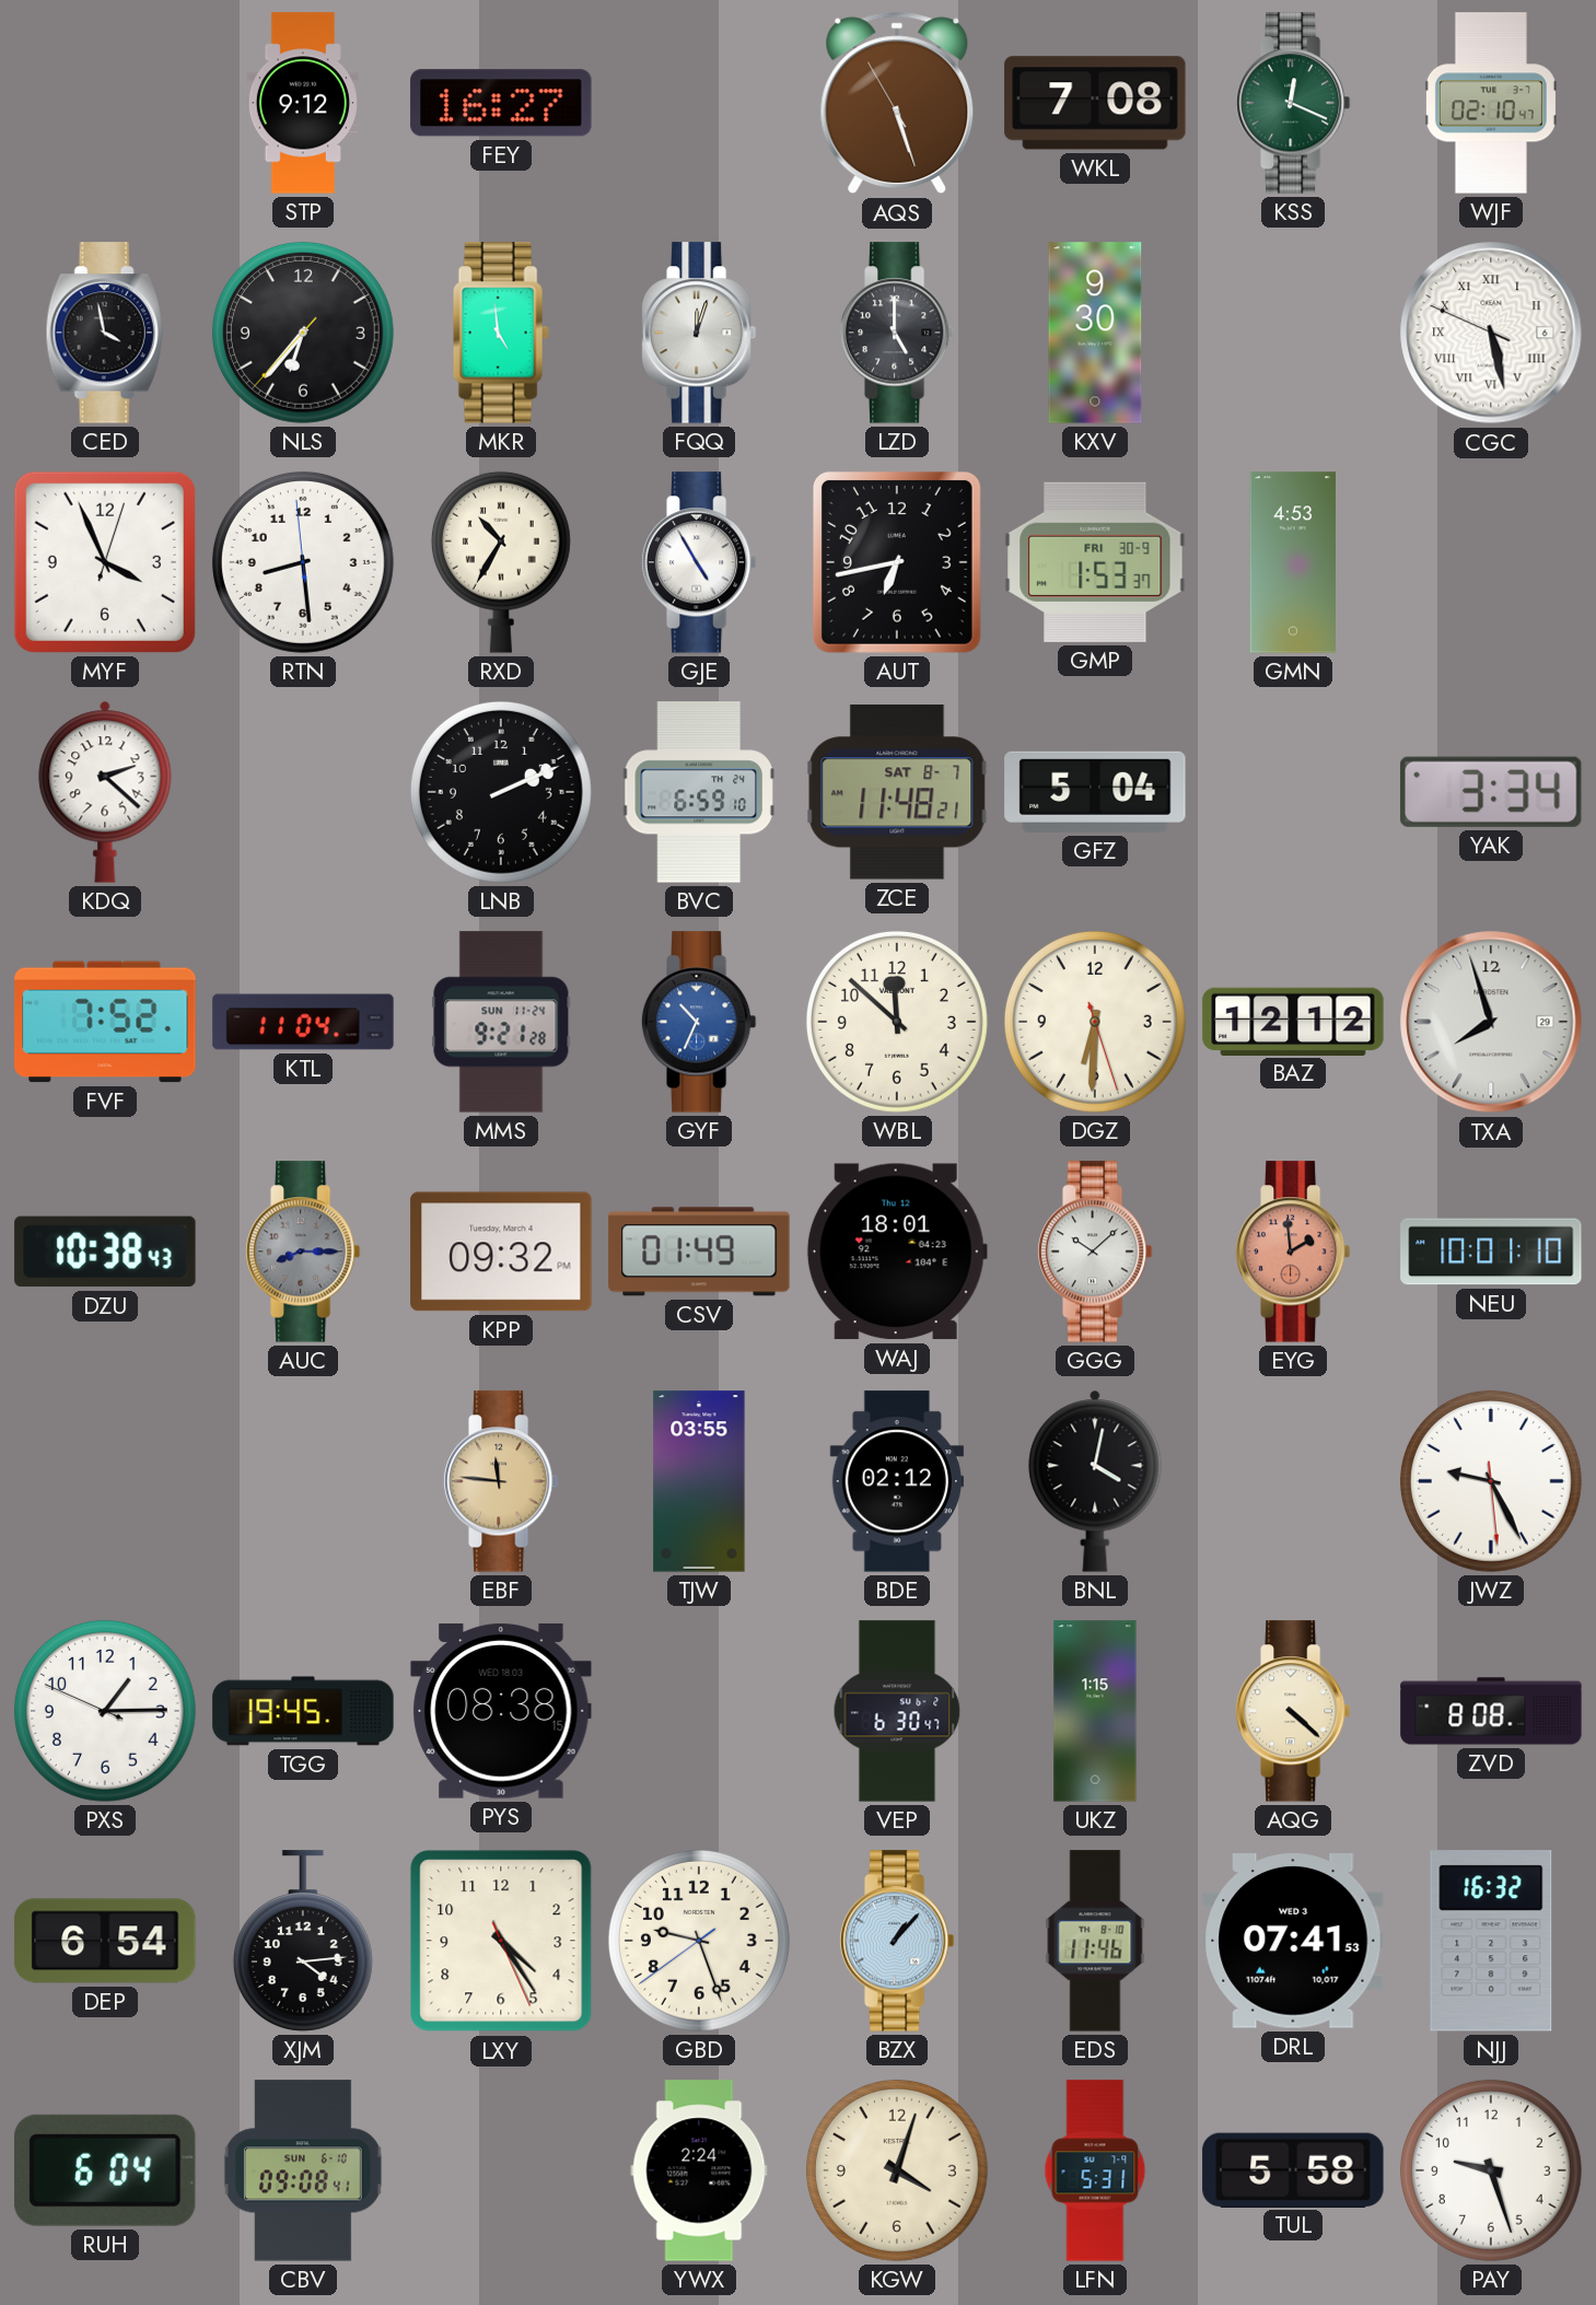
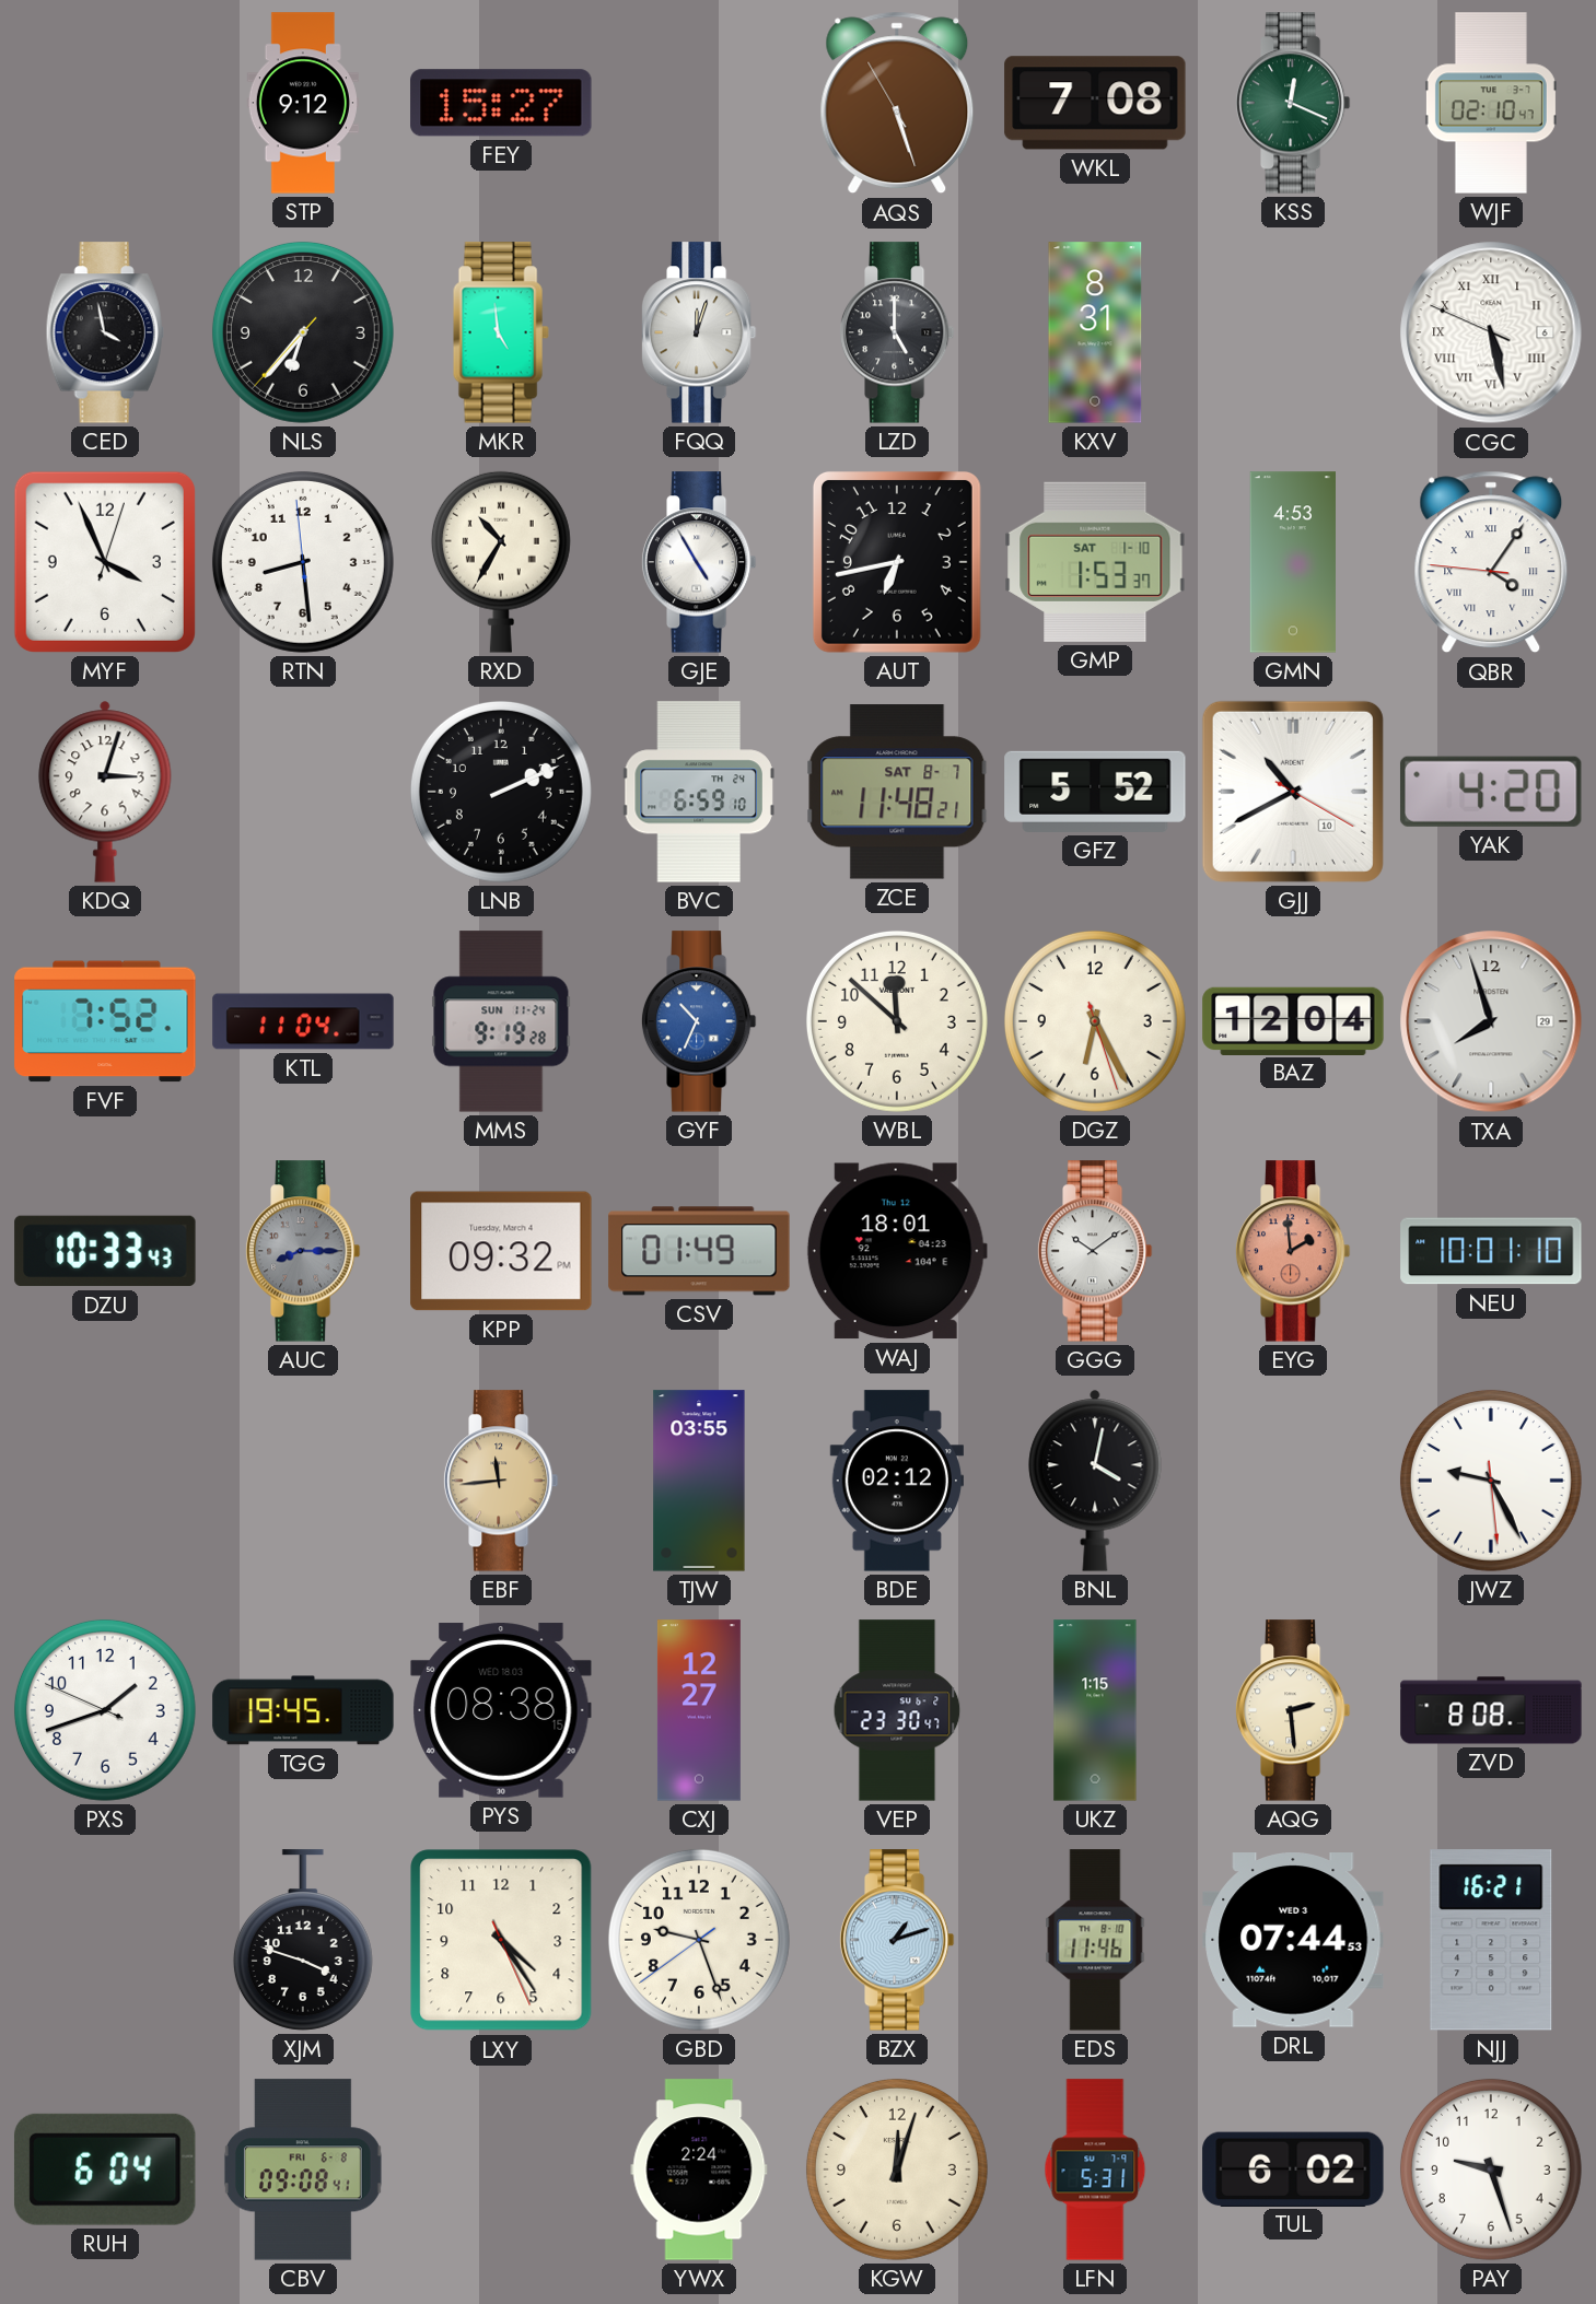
FEY: 16:27 -> 15:27
KXV: 9:30 -> 8:31
GMP date: FRI 30-9 -> SAT 1-10
QBR: none -> 4:05
KDQ: 2:22 -> 3:03
GFZ: 5:04 -> 5:52
GJJ: none -> 10:40
YAK: 3:34 -> 4:20
MMS: 9:21 -> 9:19
DGZ: 6:30 -> 6:25
BAZ: 12:12 -> 12:04
DZU: 10:38 -> 10:33
GGG: 10:08 -> 10:09
EBF: 11:46 -> 11:44
PXS: 1:14 -> 1:41
CXJ: none -> 12:27
VEP: 6:30 -> 23:30
AQG: 4:22 -> 2:29
DEP: 6:54 -> none
XJM: 4:14 -> 3:48
BZX: 1:07 -> 1:12
DRL: 07:41 -> 07:44
NJJ: 16:32 -> 16:21
CBV date: SUN 6-10 -> FRI 6-8
KGW: 4:03 -> 12:03
TUL: 5:58 -> 6:02
